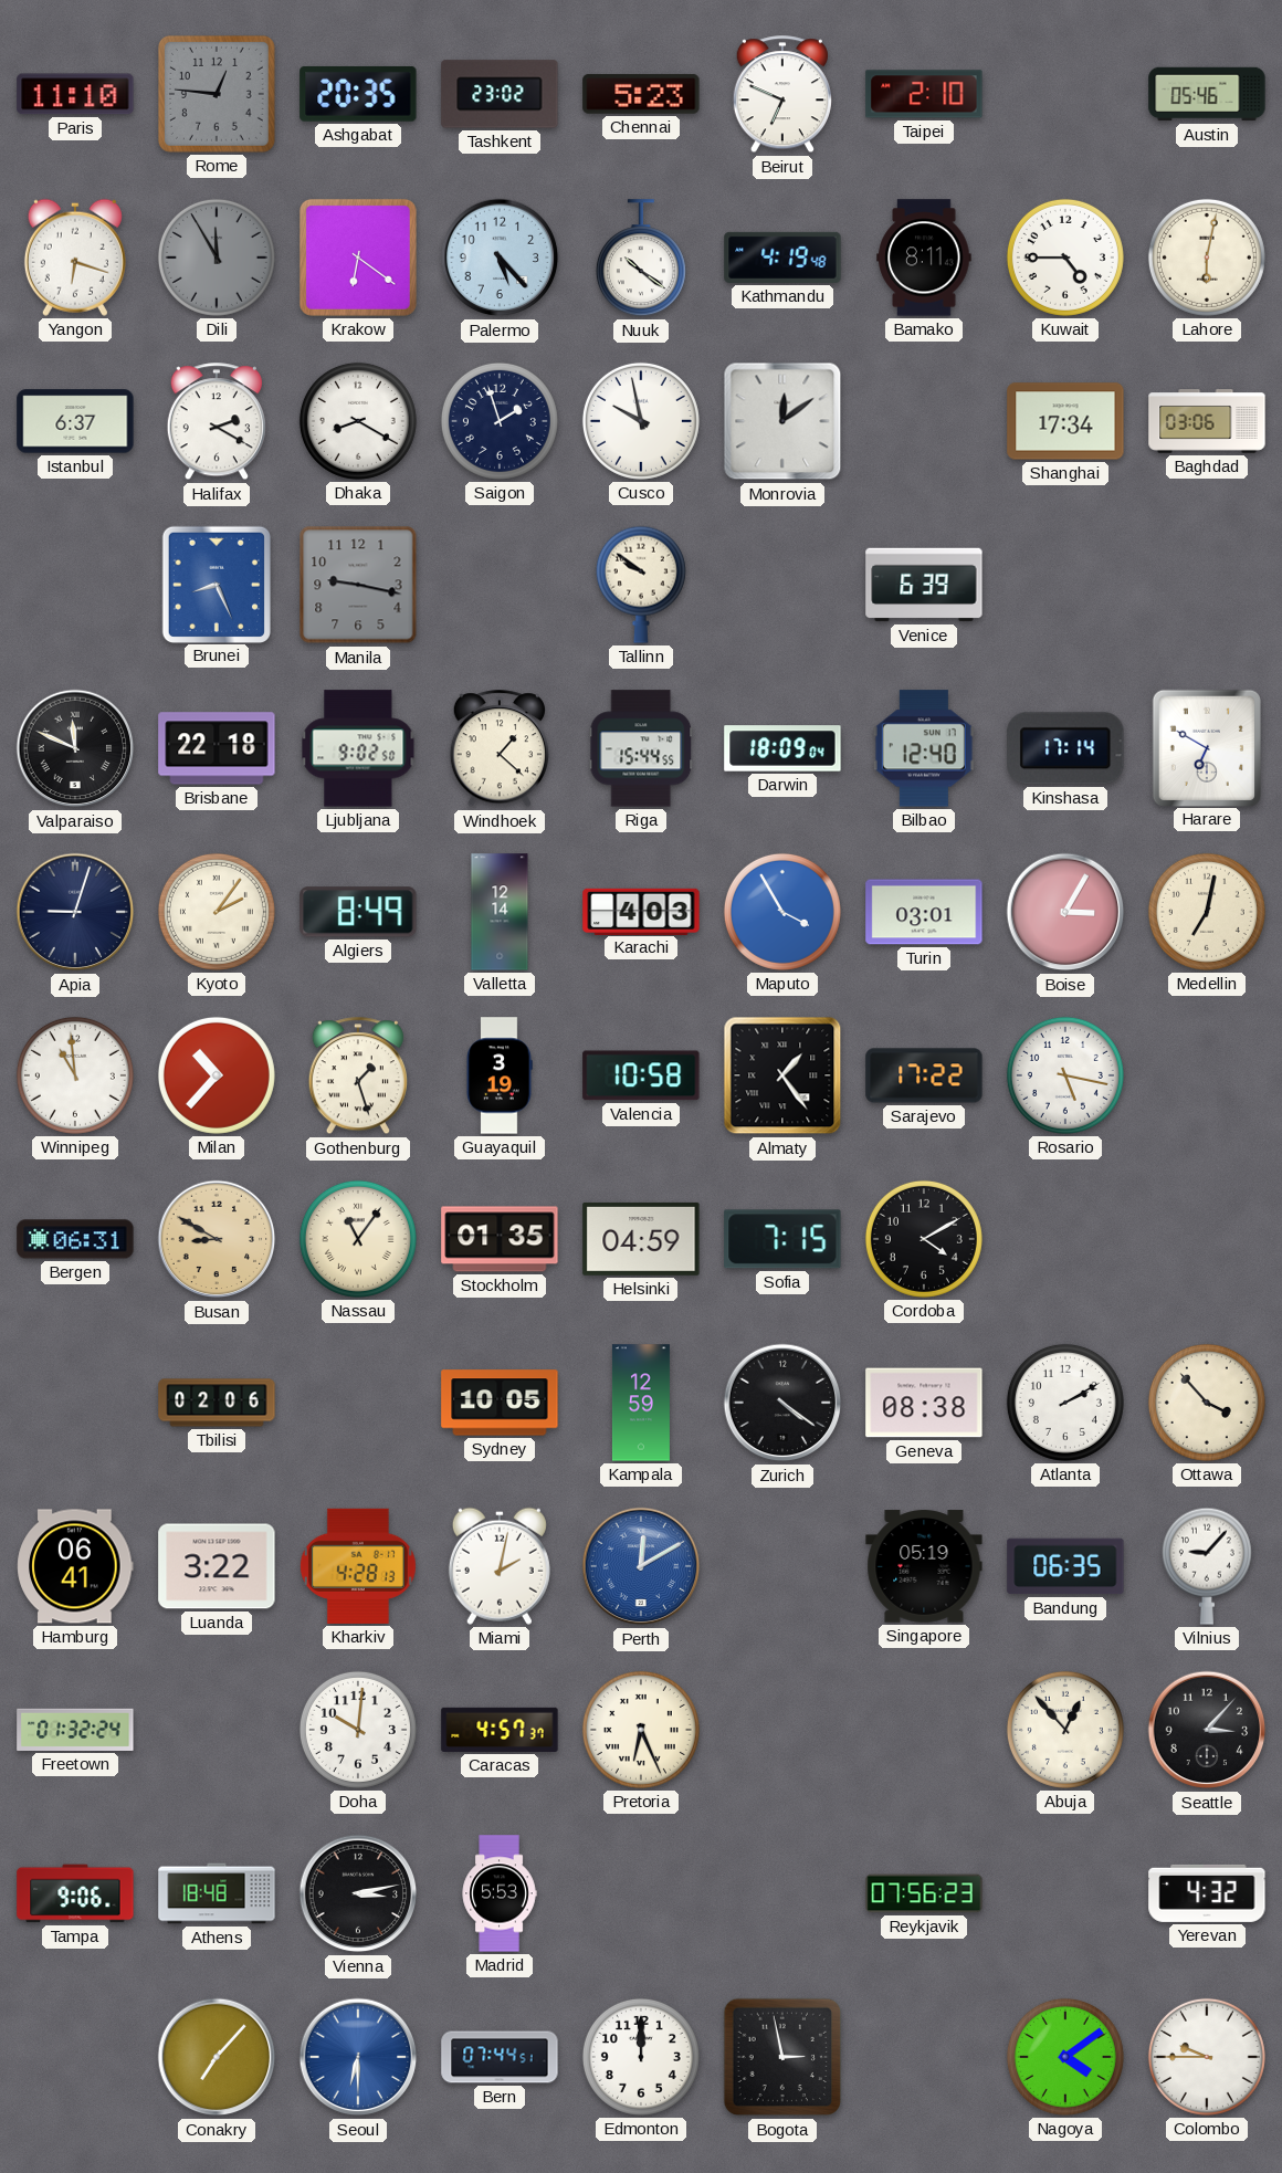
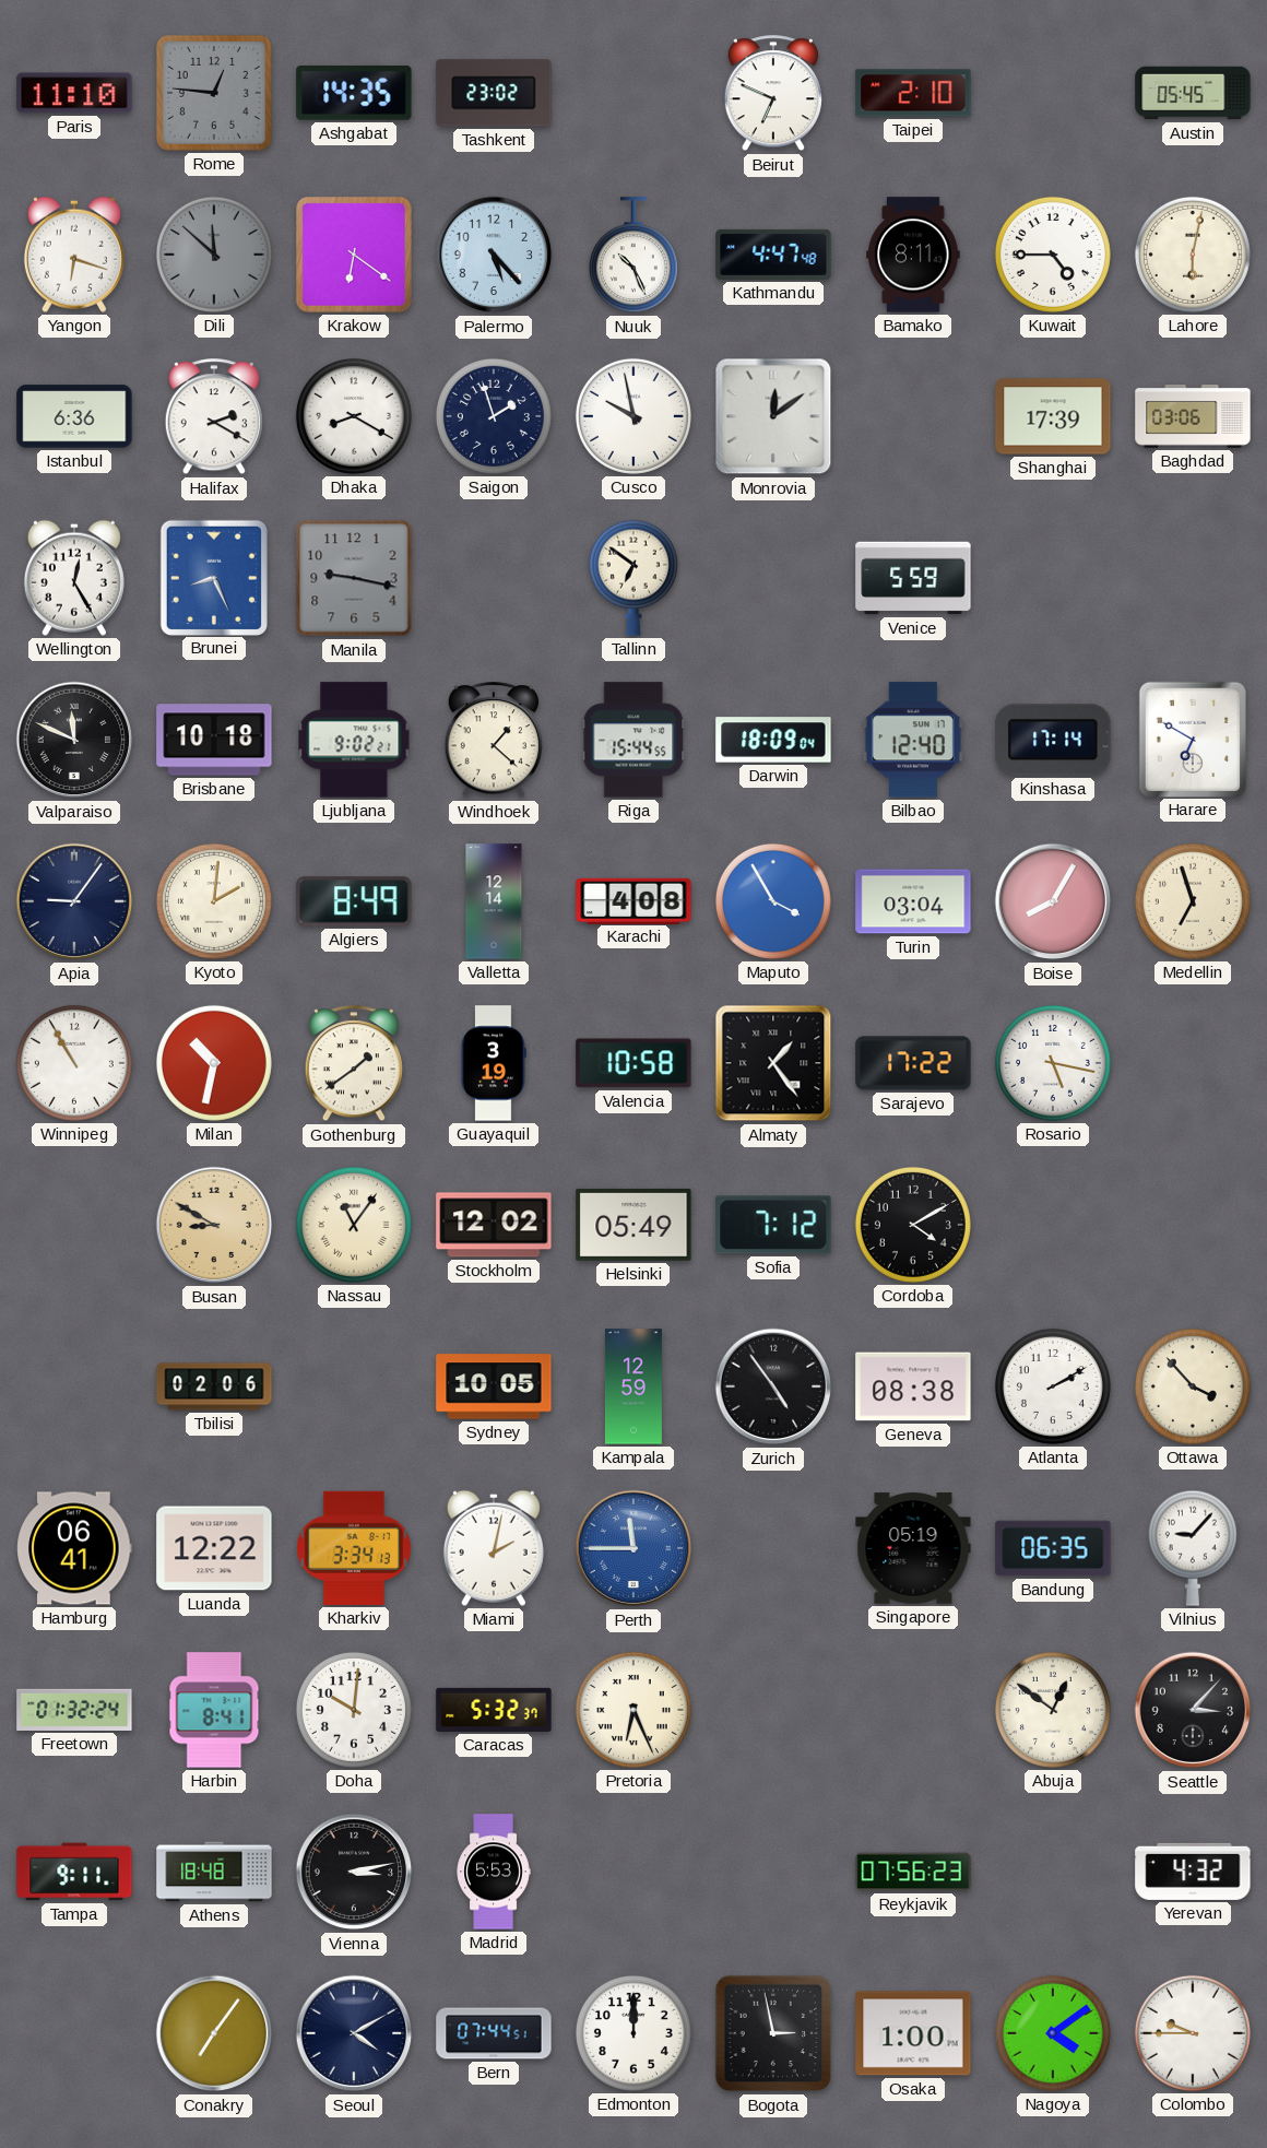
Ashgabat: 20:35 -> 14:35
Chennai: 5:23 -> none
Austin: 05:46 -> 05:45
Dili: 11:55 -> 11:52
Nuuk: 10:21 -> 10:26
Kathmandu: 4:19 -> 4:47
Istanbul: 6:37 -> 6:36
Shanghai: 17:34 -> 17:39
Wellington: none -> 12:25
Tallinn: 9:51 -> 6:51
Venice: 6:39 -> 5:59
Brisbane: 22:18 -> 10:18
Ljubljana: 9:02:50 -> 9:02:21
Apia: 9:03 -> 9:06
Kyoto: 2:06 -> 2:01
Karachi: 4:03 -> 4:08
Turin: 03:01 -> 03:04
Boise: 3:05 -> 8:05
Medellin: 7:02 -> 6:57
Winnipeg: 10:59 -> 10:55
Milan: 10:37 -> 10:32
Gothenburg: 1:27 -> 1:39
Bergen: 06:31 -> none
Stockholm: 01:35 -> 12:02
Helsinki: 04:59 -> 05:49
Sofia: 7:15 -> 7:12
Zurich: 4:21 -> 4:54
Luanda: 3:22 -> 12:22
Kharkiv: 4:28 -> 3:34
Perth: 12:10 -> 11:45
Harbin: none -> 8:41
Caracas: 4:57 -> 5:32
Abuja: 12:53 -> 12:51
Tampa: 9:06 -> 9:11
Conakry: 7:07 -> 7:06
Seoul: 6:30 -> 4:10
Seoul dial: blue -> navy
Osaka: none -> 1:00
